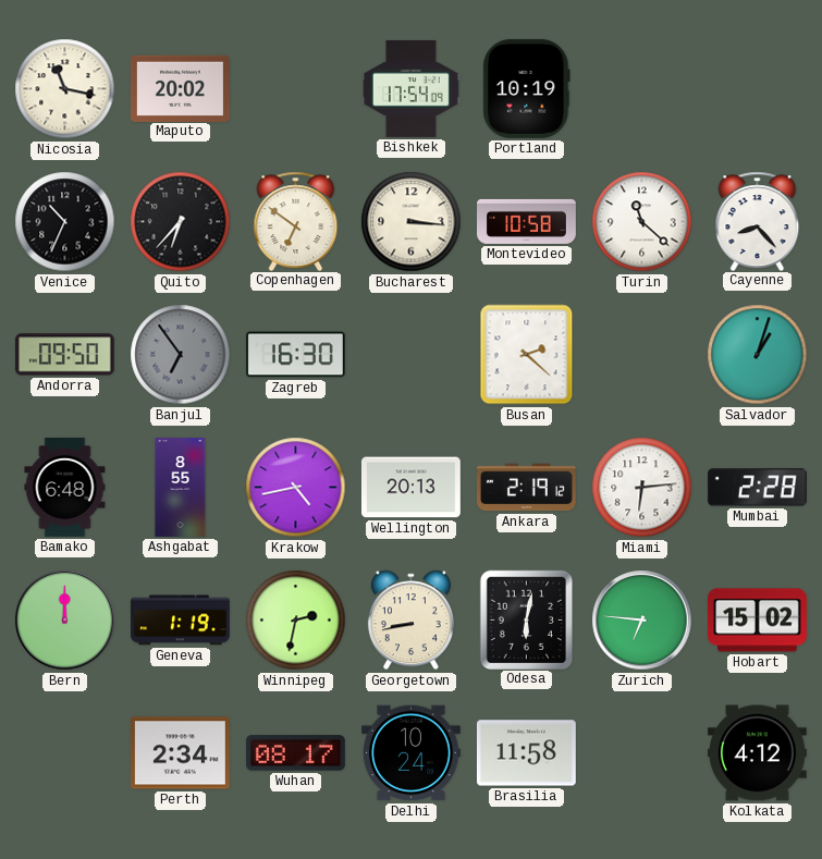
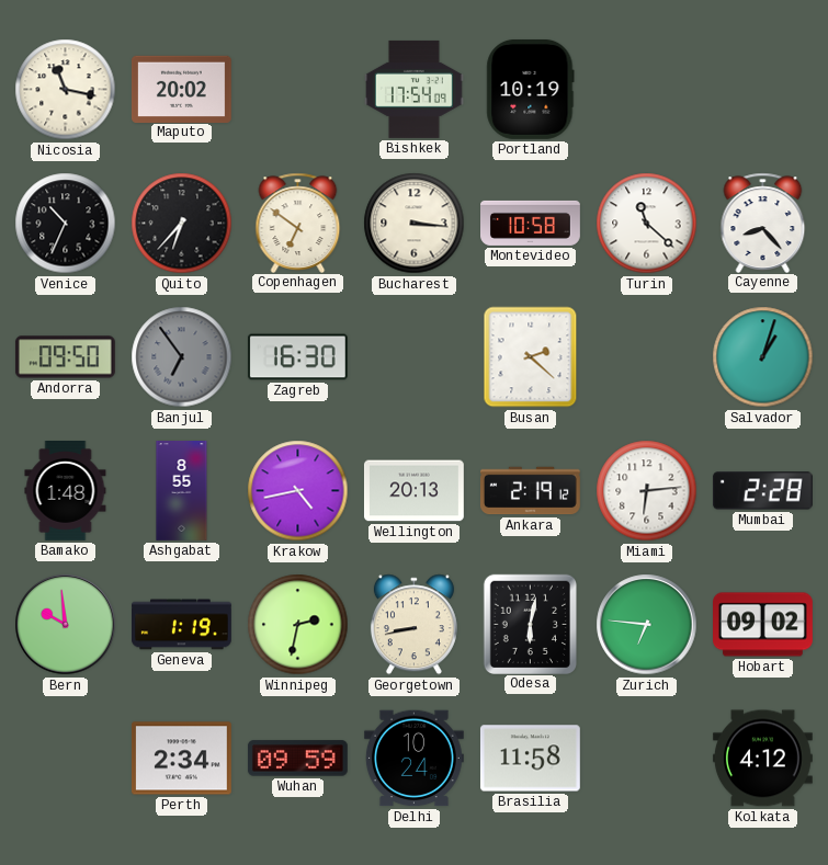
Bamako: 6:48 -> 1:48
Bern: 12:00 -> 9:59
Hobart: 15:02 -> 09:02
Wuhan: 08:17 -> 09:59
